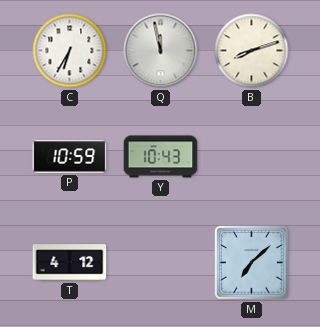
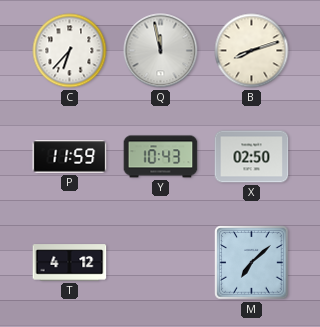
C: 6:35 -> 6:37
P: 10:59 -> 11:59
X: none -> 02:50
